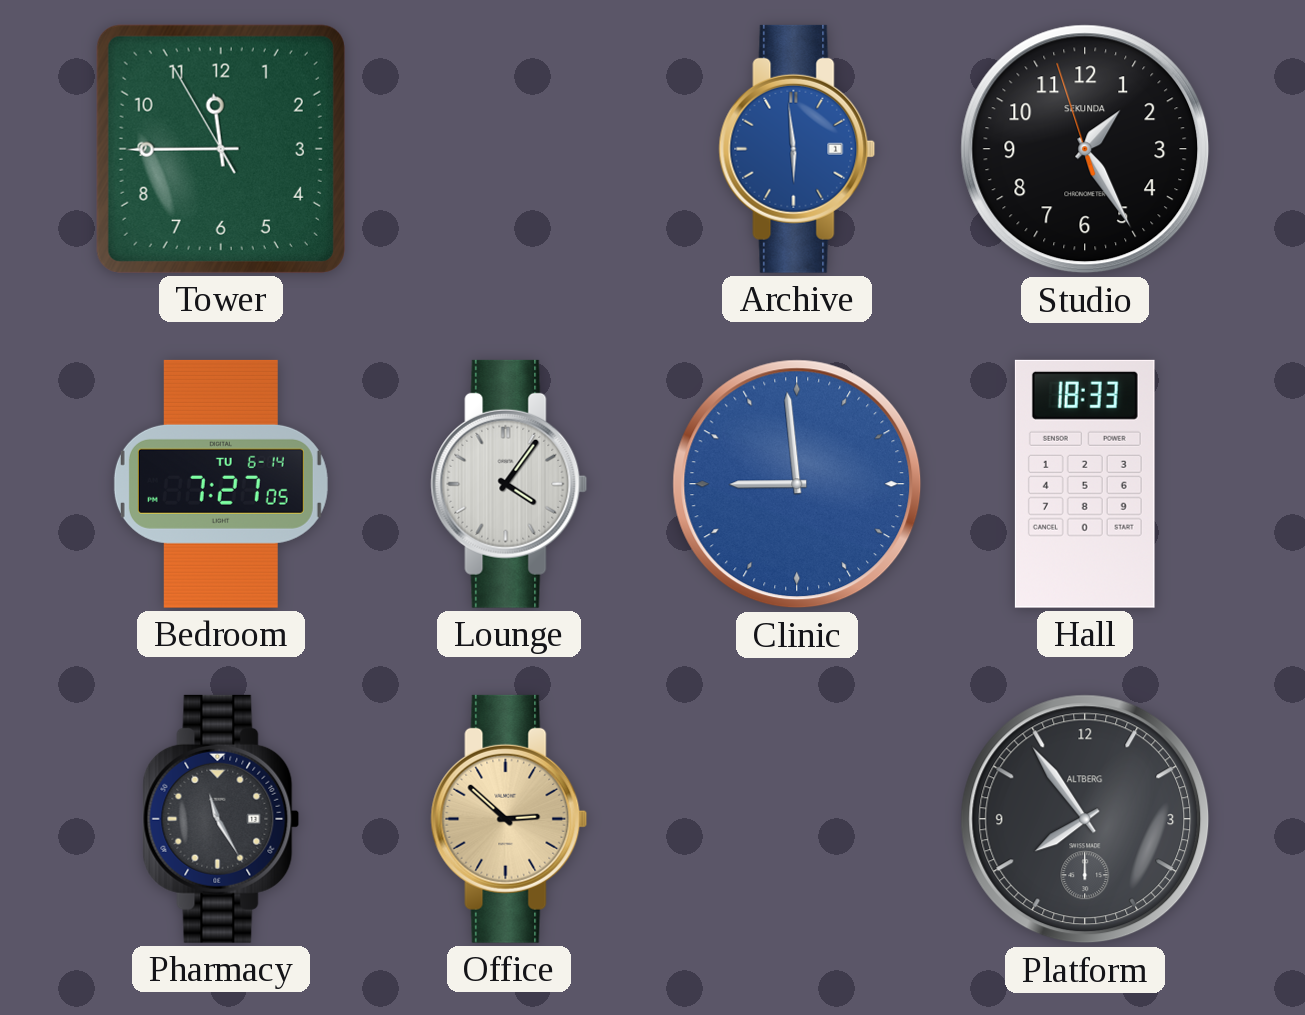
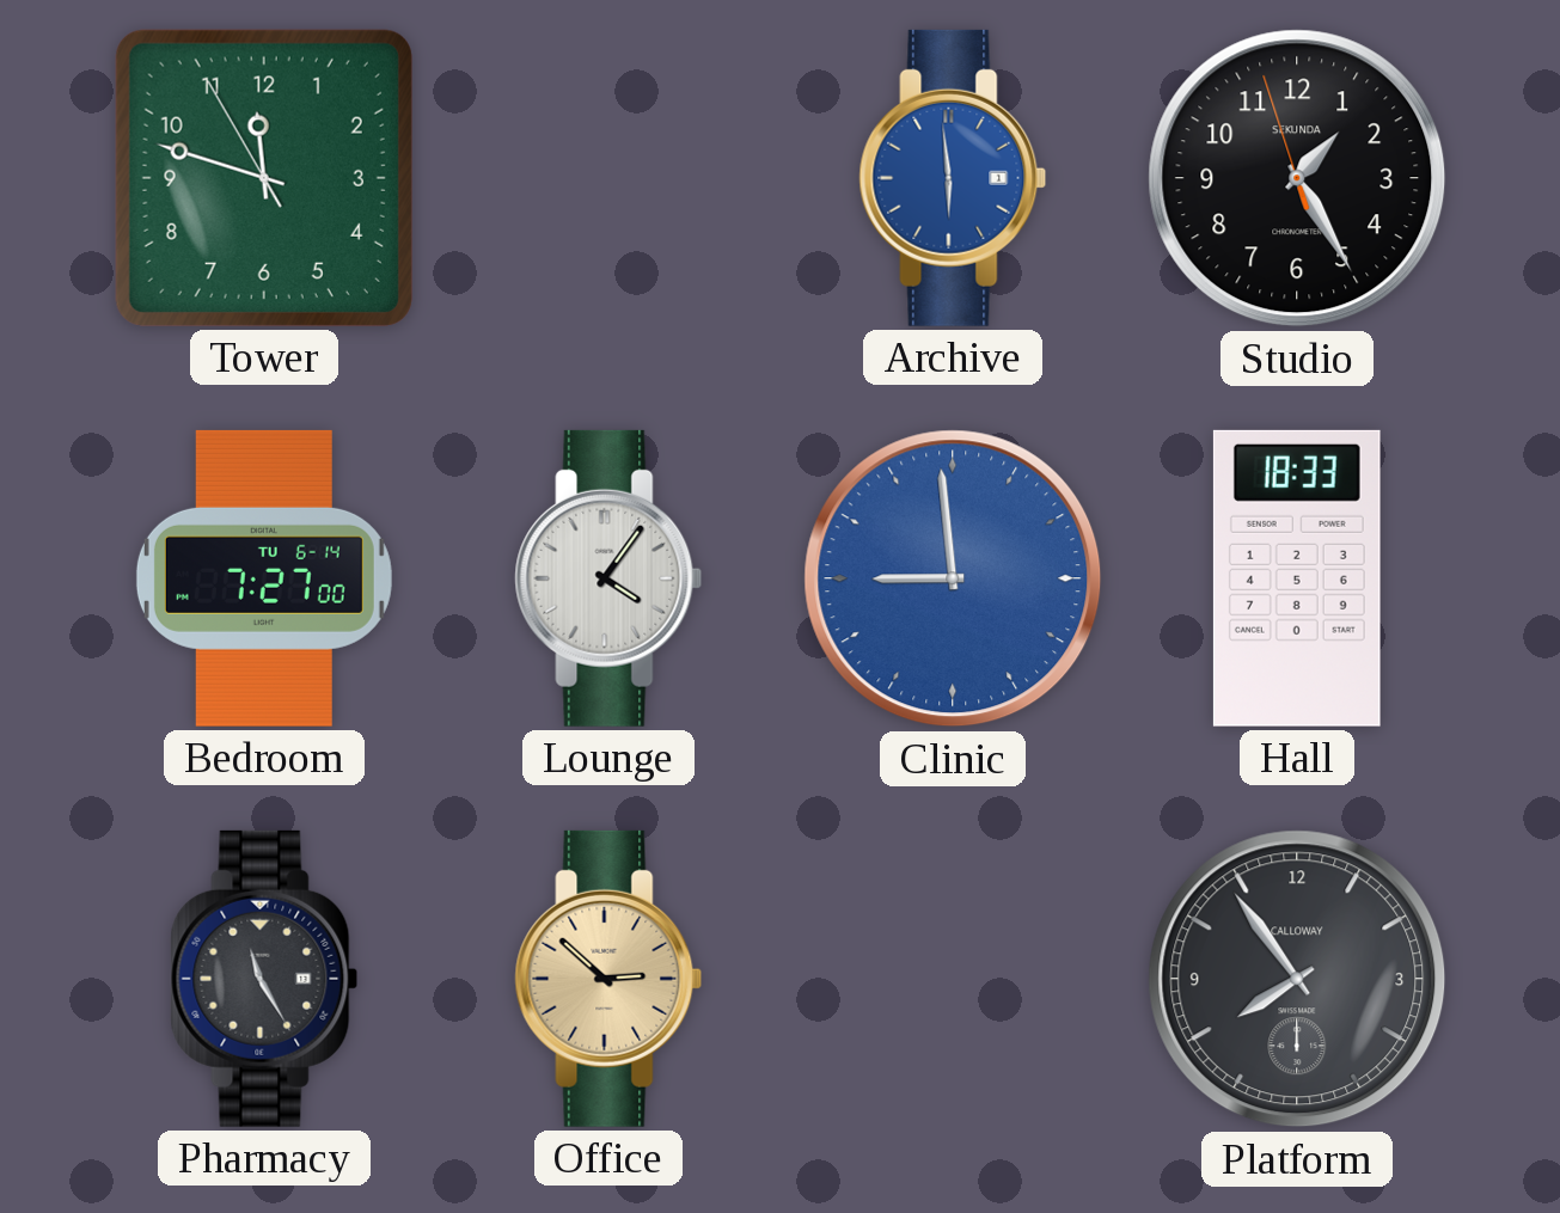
Tower: 11:44 -> 11:47
Bedroom: 7:27:05 -> 7:27:00
Platform brand: ALTBERG -> CALLOWAY
